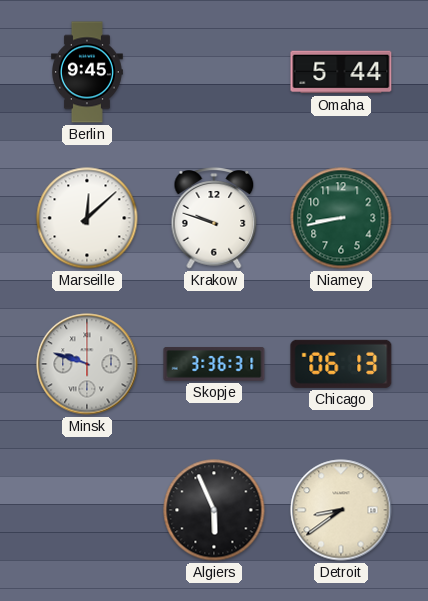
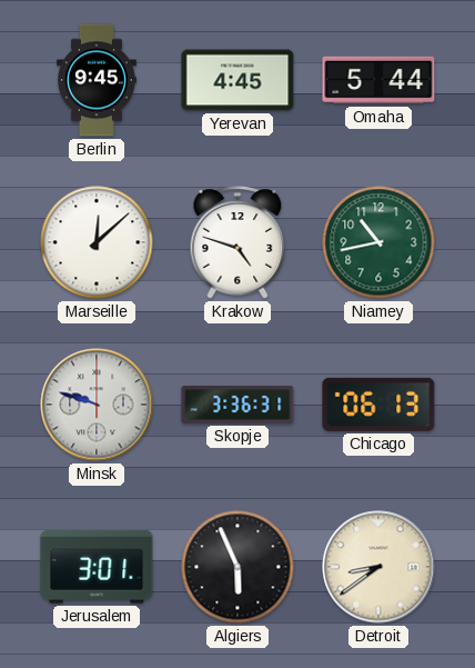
Yerevan: none -> 4:45
Krakow: 9:48 -> 4:48
Niamey: 8:43 -> 10:43
Jerusalem: none -> 3:01
